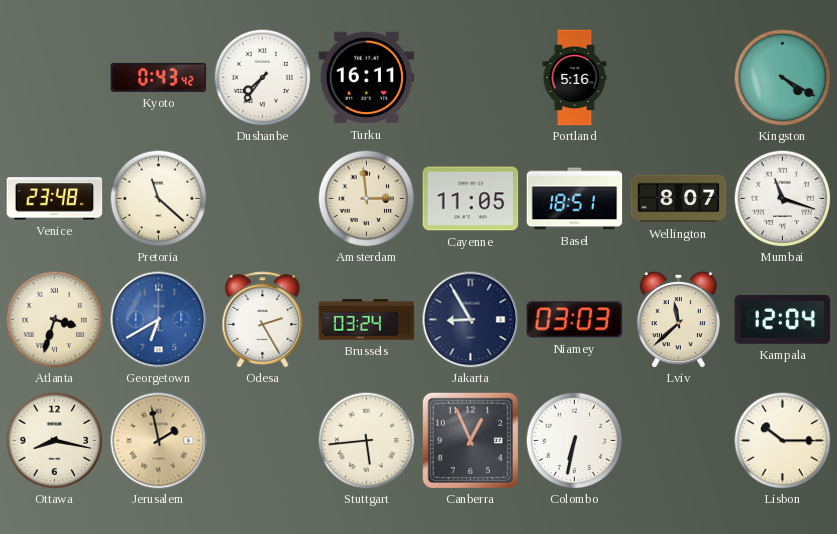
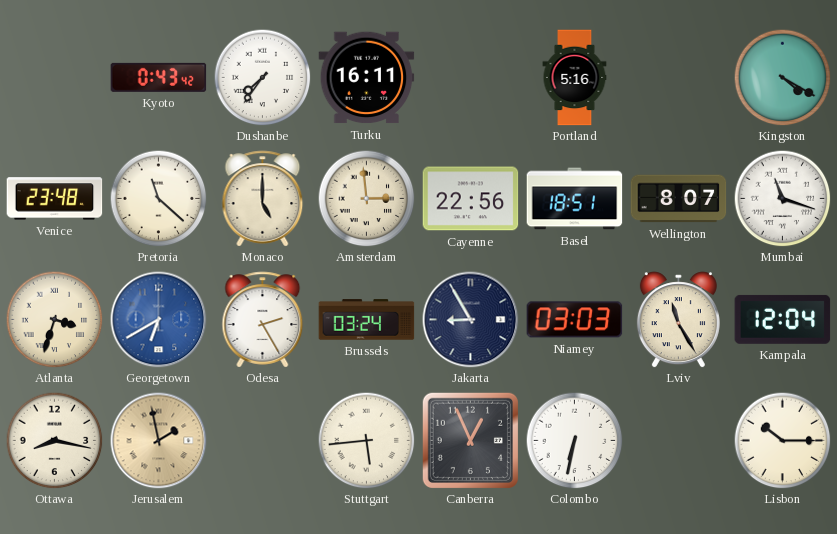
Monaco: none -> 5:00
Cayenne: 11:05 -> 22:56
Lviv: 11:38 -> 11:25
